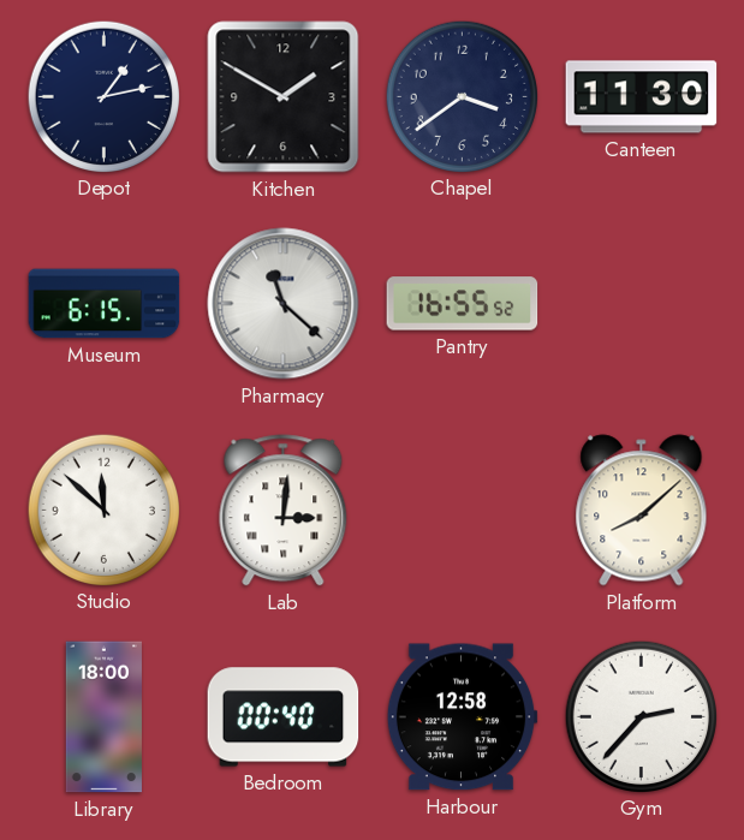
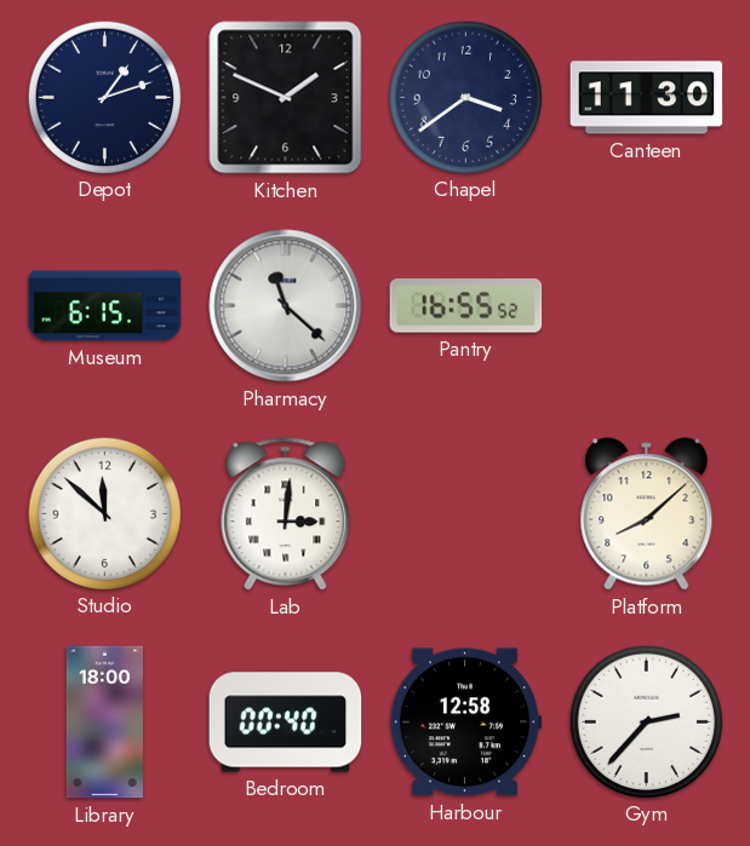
Depot: 1:13 -> 1:12
Kitchen: 1:50 -> 1:49
